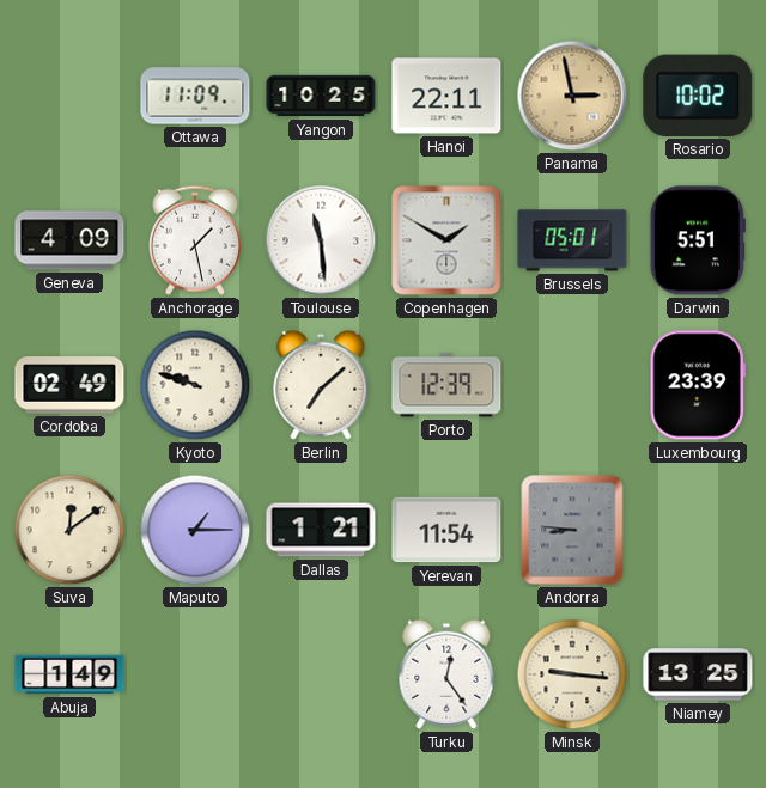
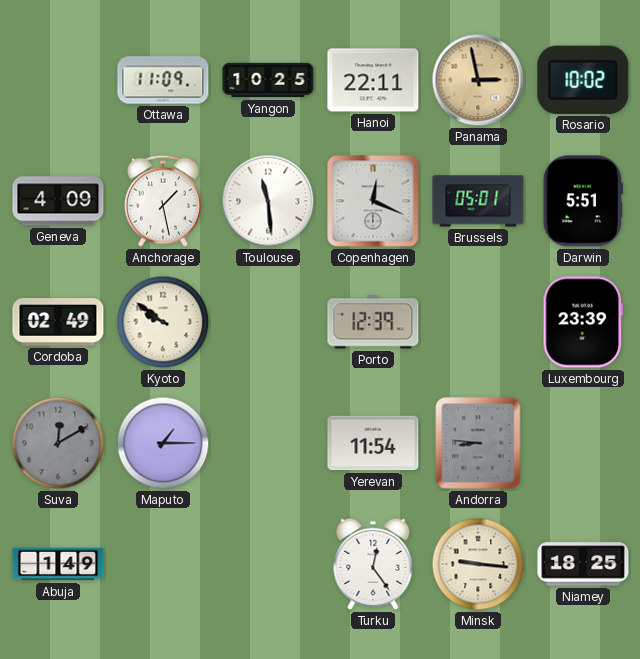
Copenhagen: 1:50 -> 12:19
Kyoto: 9:48 -> 9:51
Berlin: 7:08 -> none
Suva: 12:09 -> 12:10
Suva dial: cream -> grey
Dallas: 1:21 -> none
Niamey: 13:25 -> 18:25
